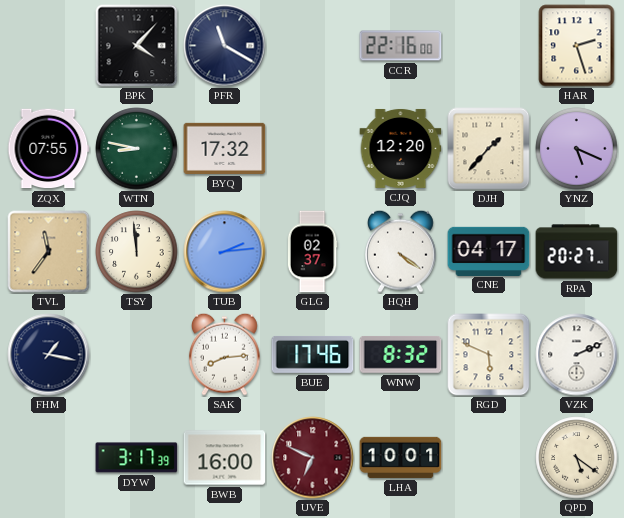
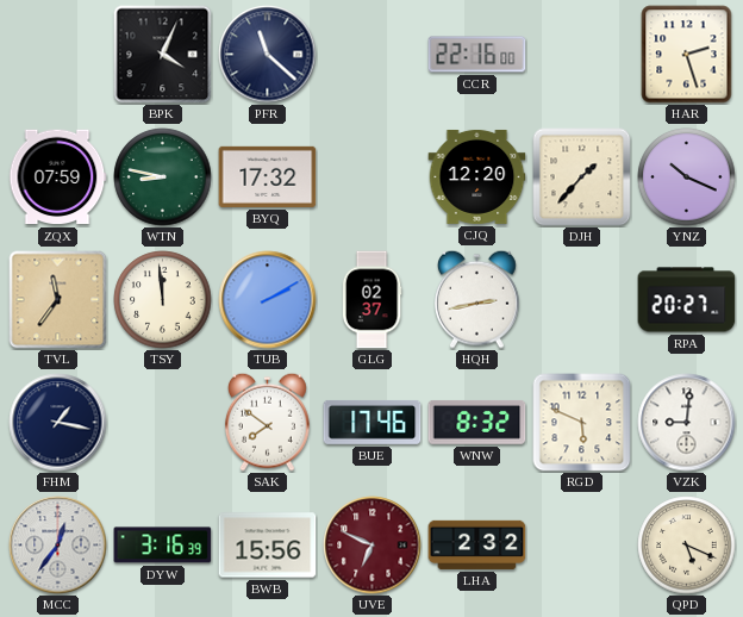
BPK: 4:07 -> 4:04
PFR: 11:20 -> 11:22
ZQX: 07:55 -> 07:59
YNZ: 5:19 -> 10:19
TUB: 2:14 -> 2:10
HQH: 4:21 -> 2:43
CNE: 04:17 -> none
SAK: 8:14 -> 7:51
VZK: 2:11 -> 9:01
MCC: none -> 12:36
DYW: 3:17 -> 3:16
BWB: 16:00 -> 15:56
LHA: 10:01 -> 2:32
QPD: 5:21 -> 5:19
